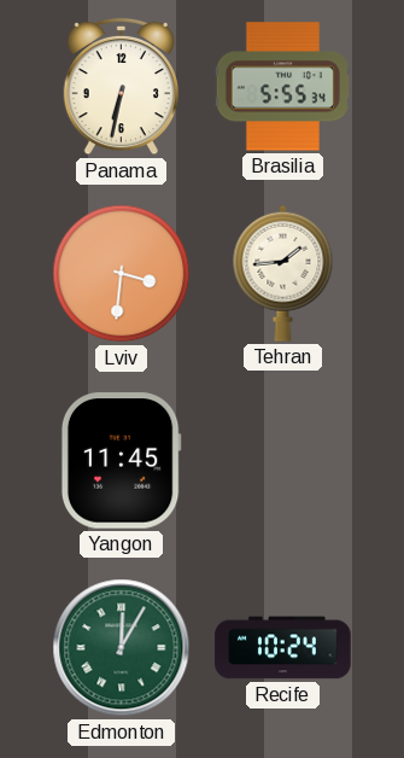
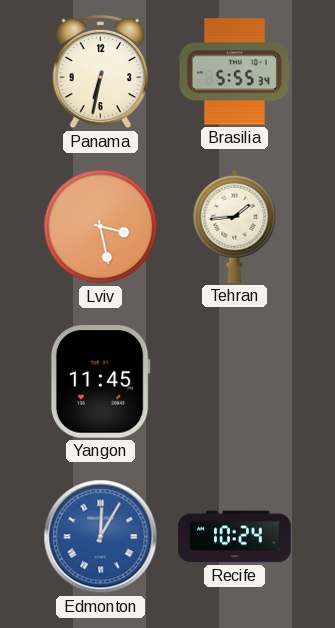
Lviv: 3:31 -> 3:28
Edmonton dial: green -> blue
